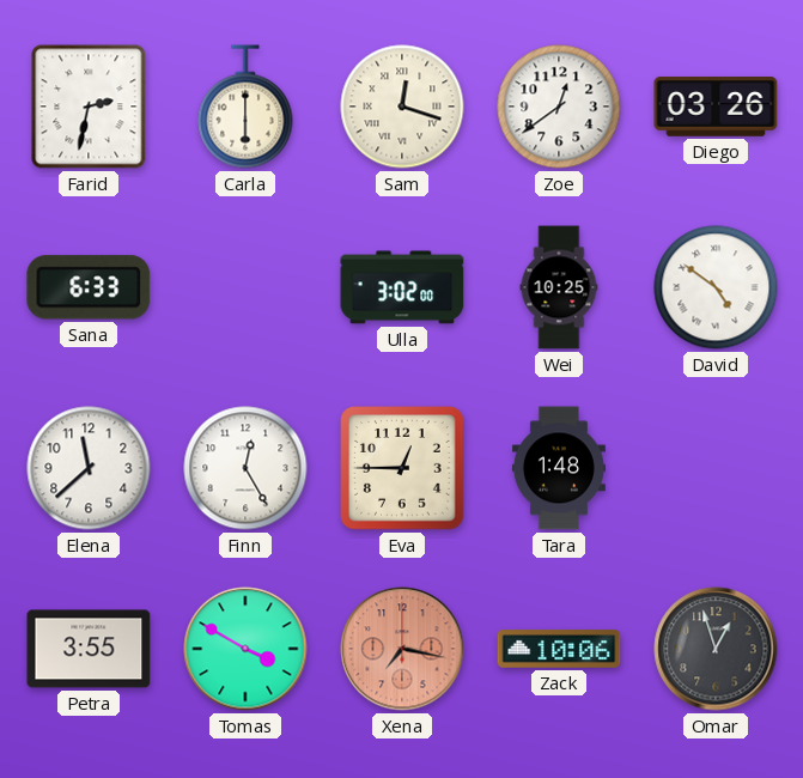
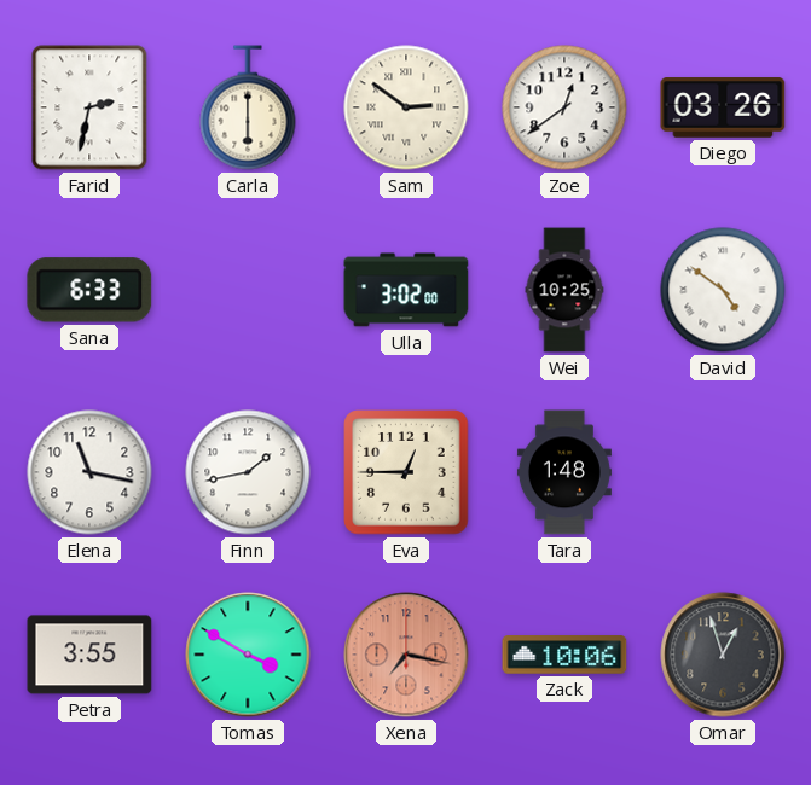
Sam: 12:18 -> 2:51
Elena: 11:38 -> 11:17
Finn: 12:25 -> 1:43
